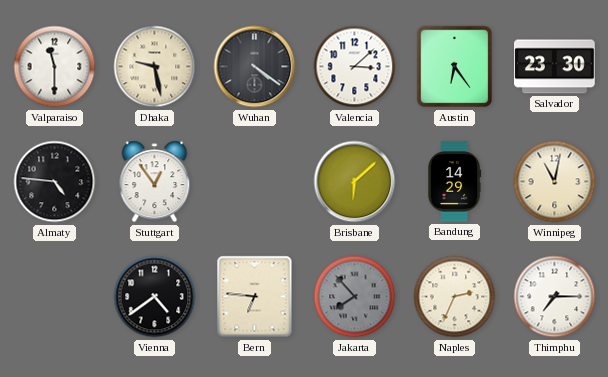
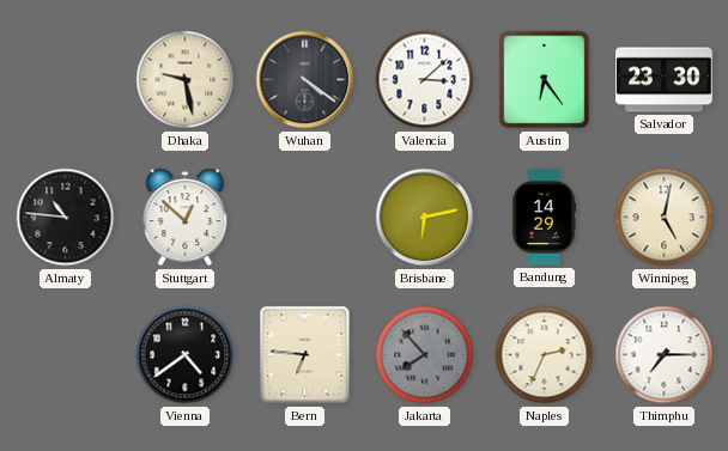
Valparaiso: 11:30 -> none
Almaty: 4:46 -> 10:46
Stuttgart: 12:54 -> 12:52
Brisbane: 6:08 -> 6:13
Winnipeg: 11:02 -> 5:02
